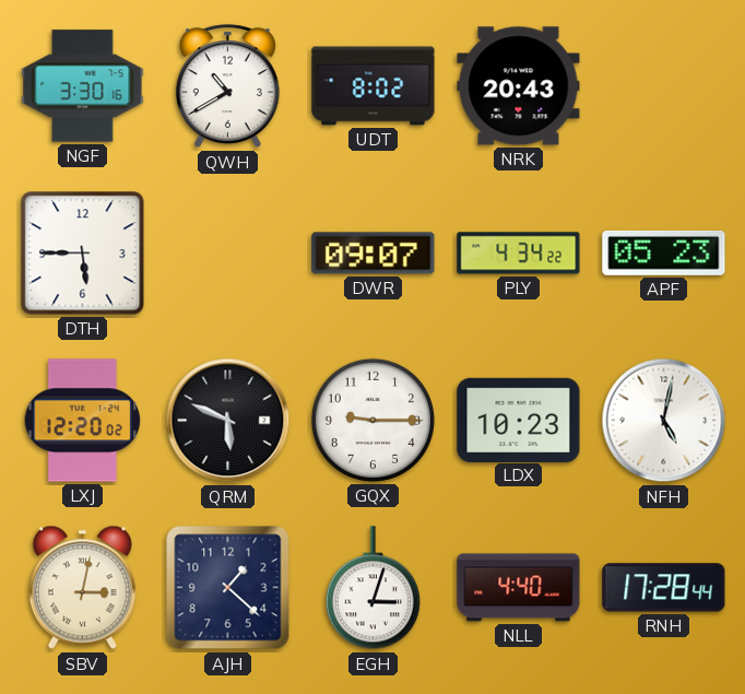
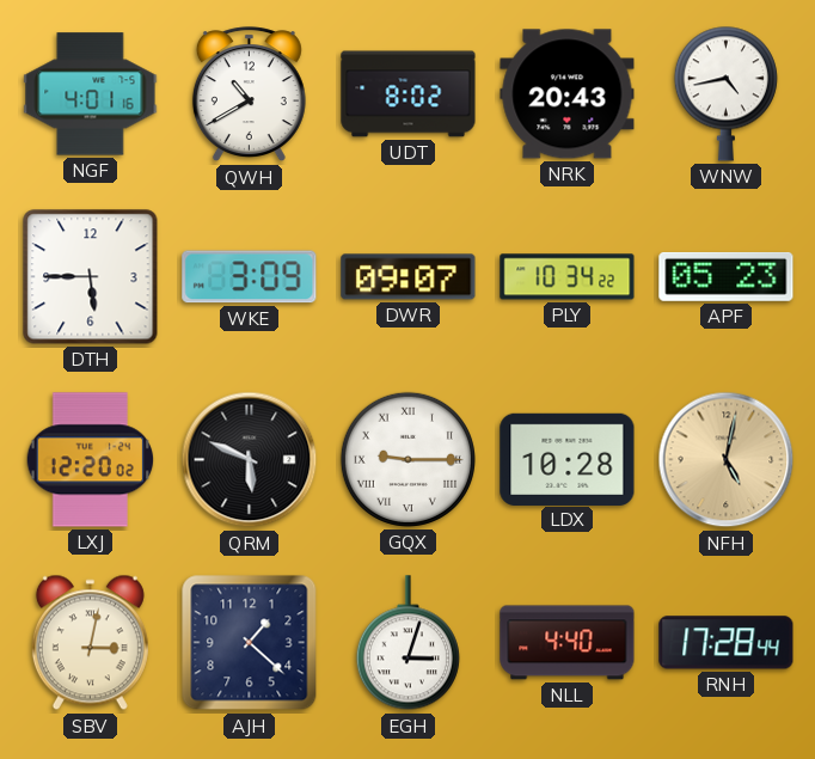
NGF: 3:30 -> 4:01
WNW: none -> 4:43
WKE: none -> 3:09
PLY: 4:34 -> 10:34
GQX numerals: Arabic -> Roman
LDX: 10:23 -> 10:28
NFH dial: white -> champagne
